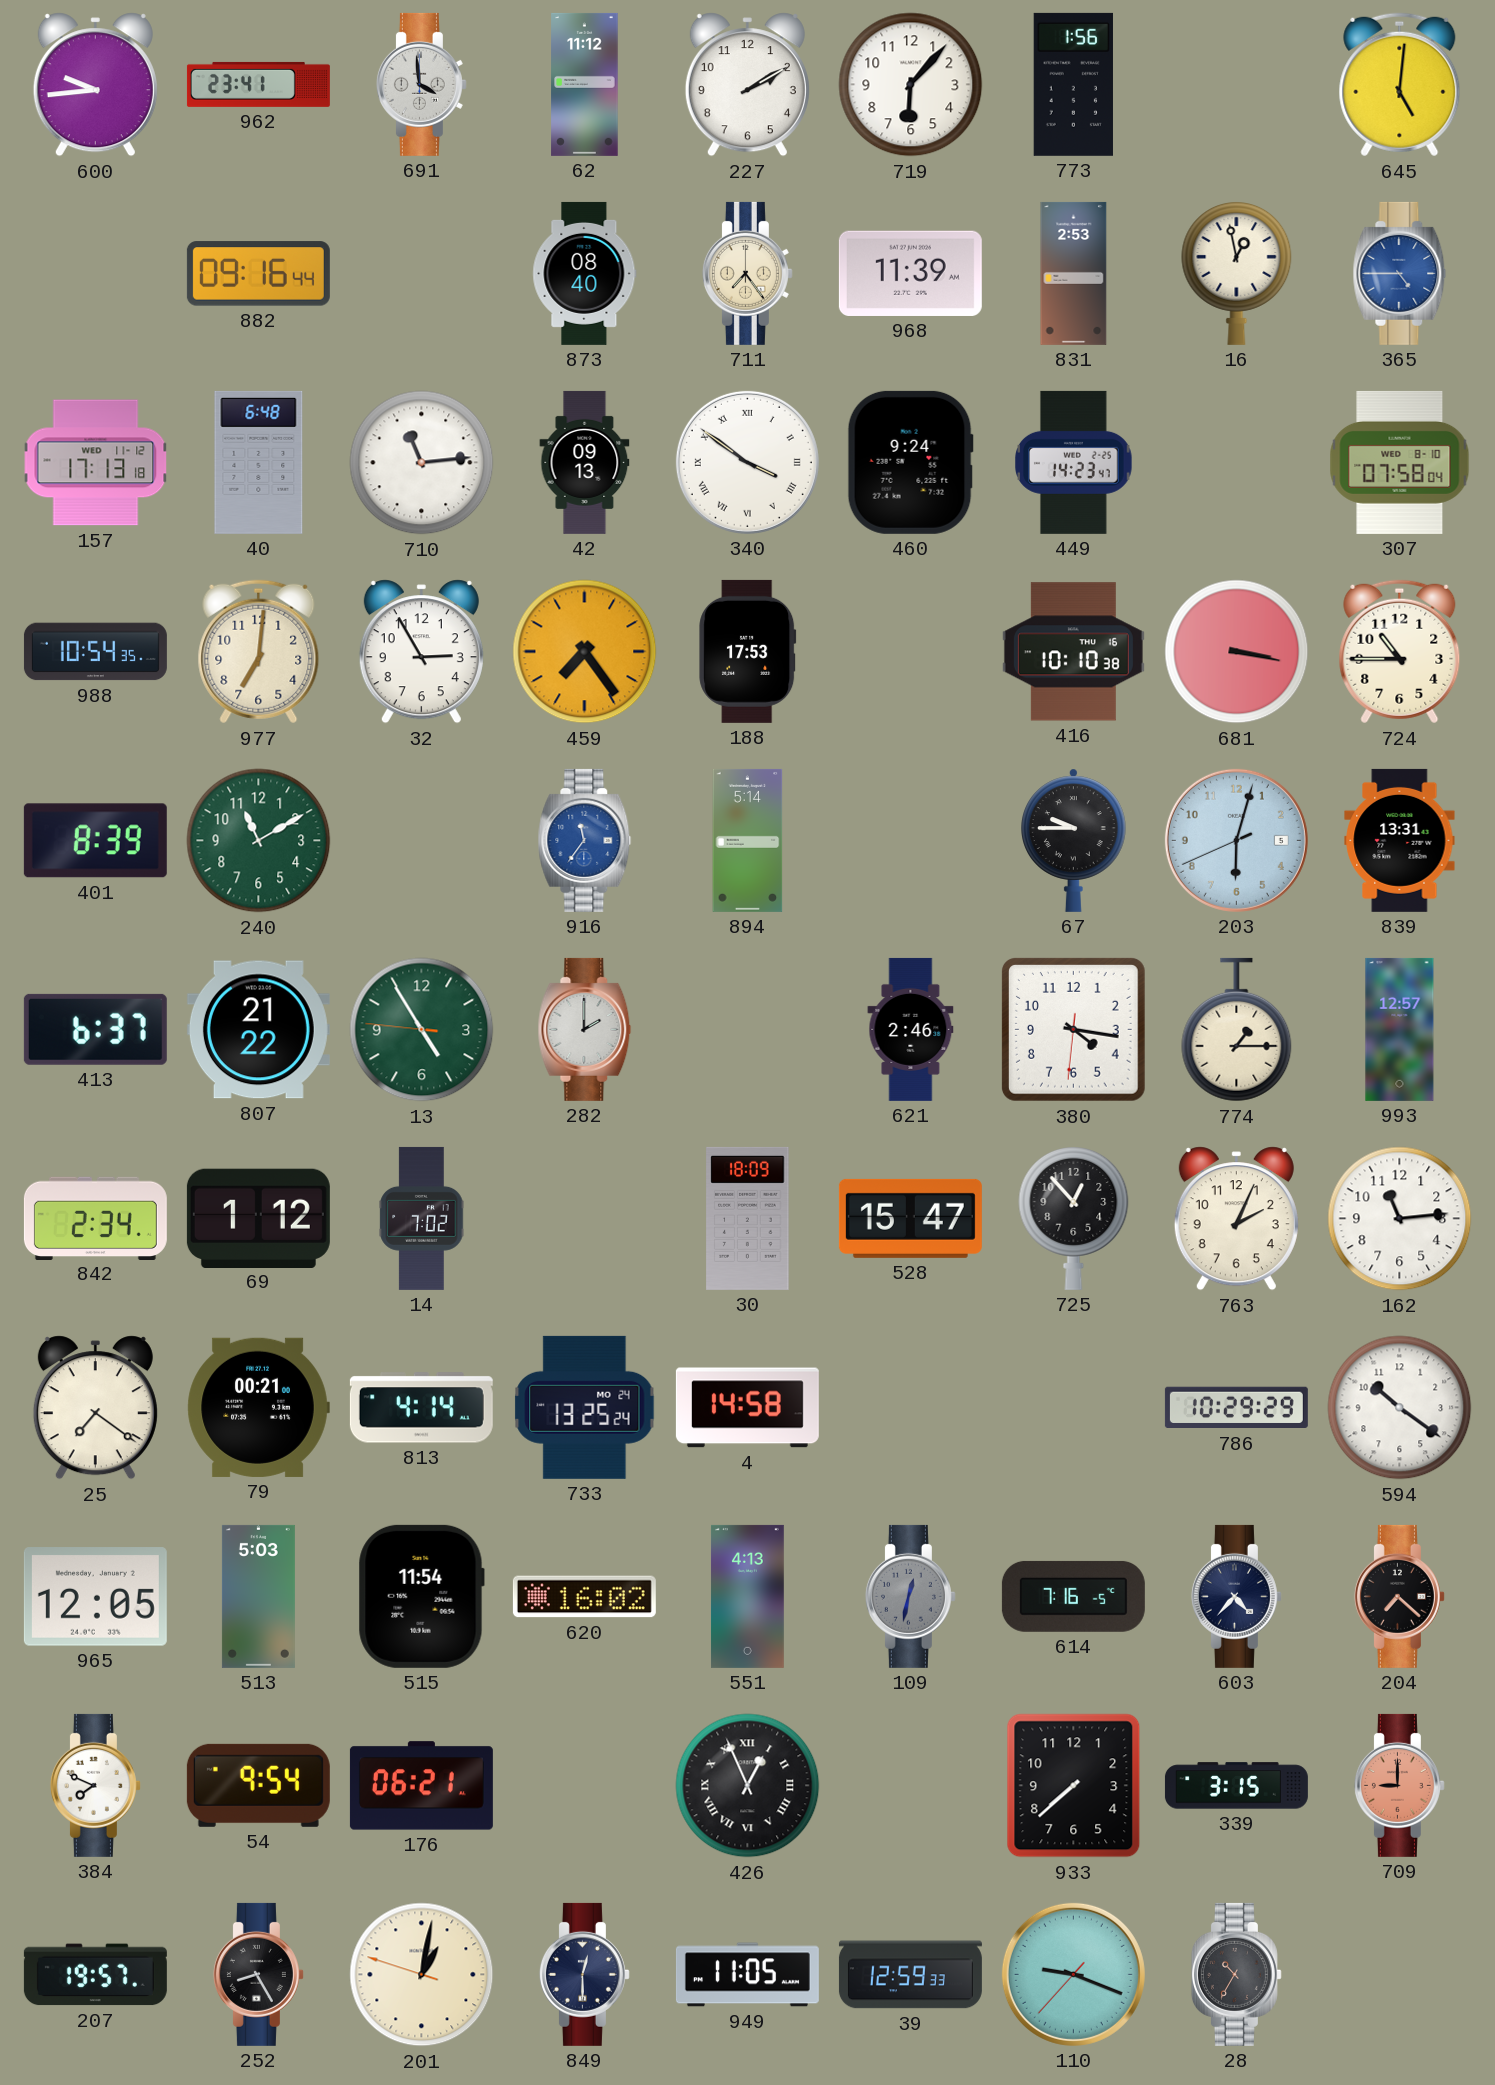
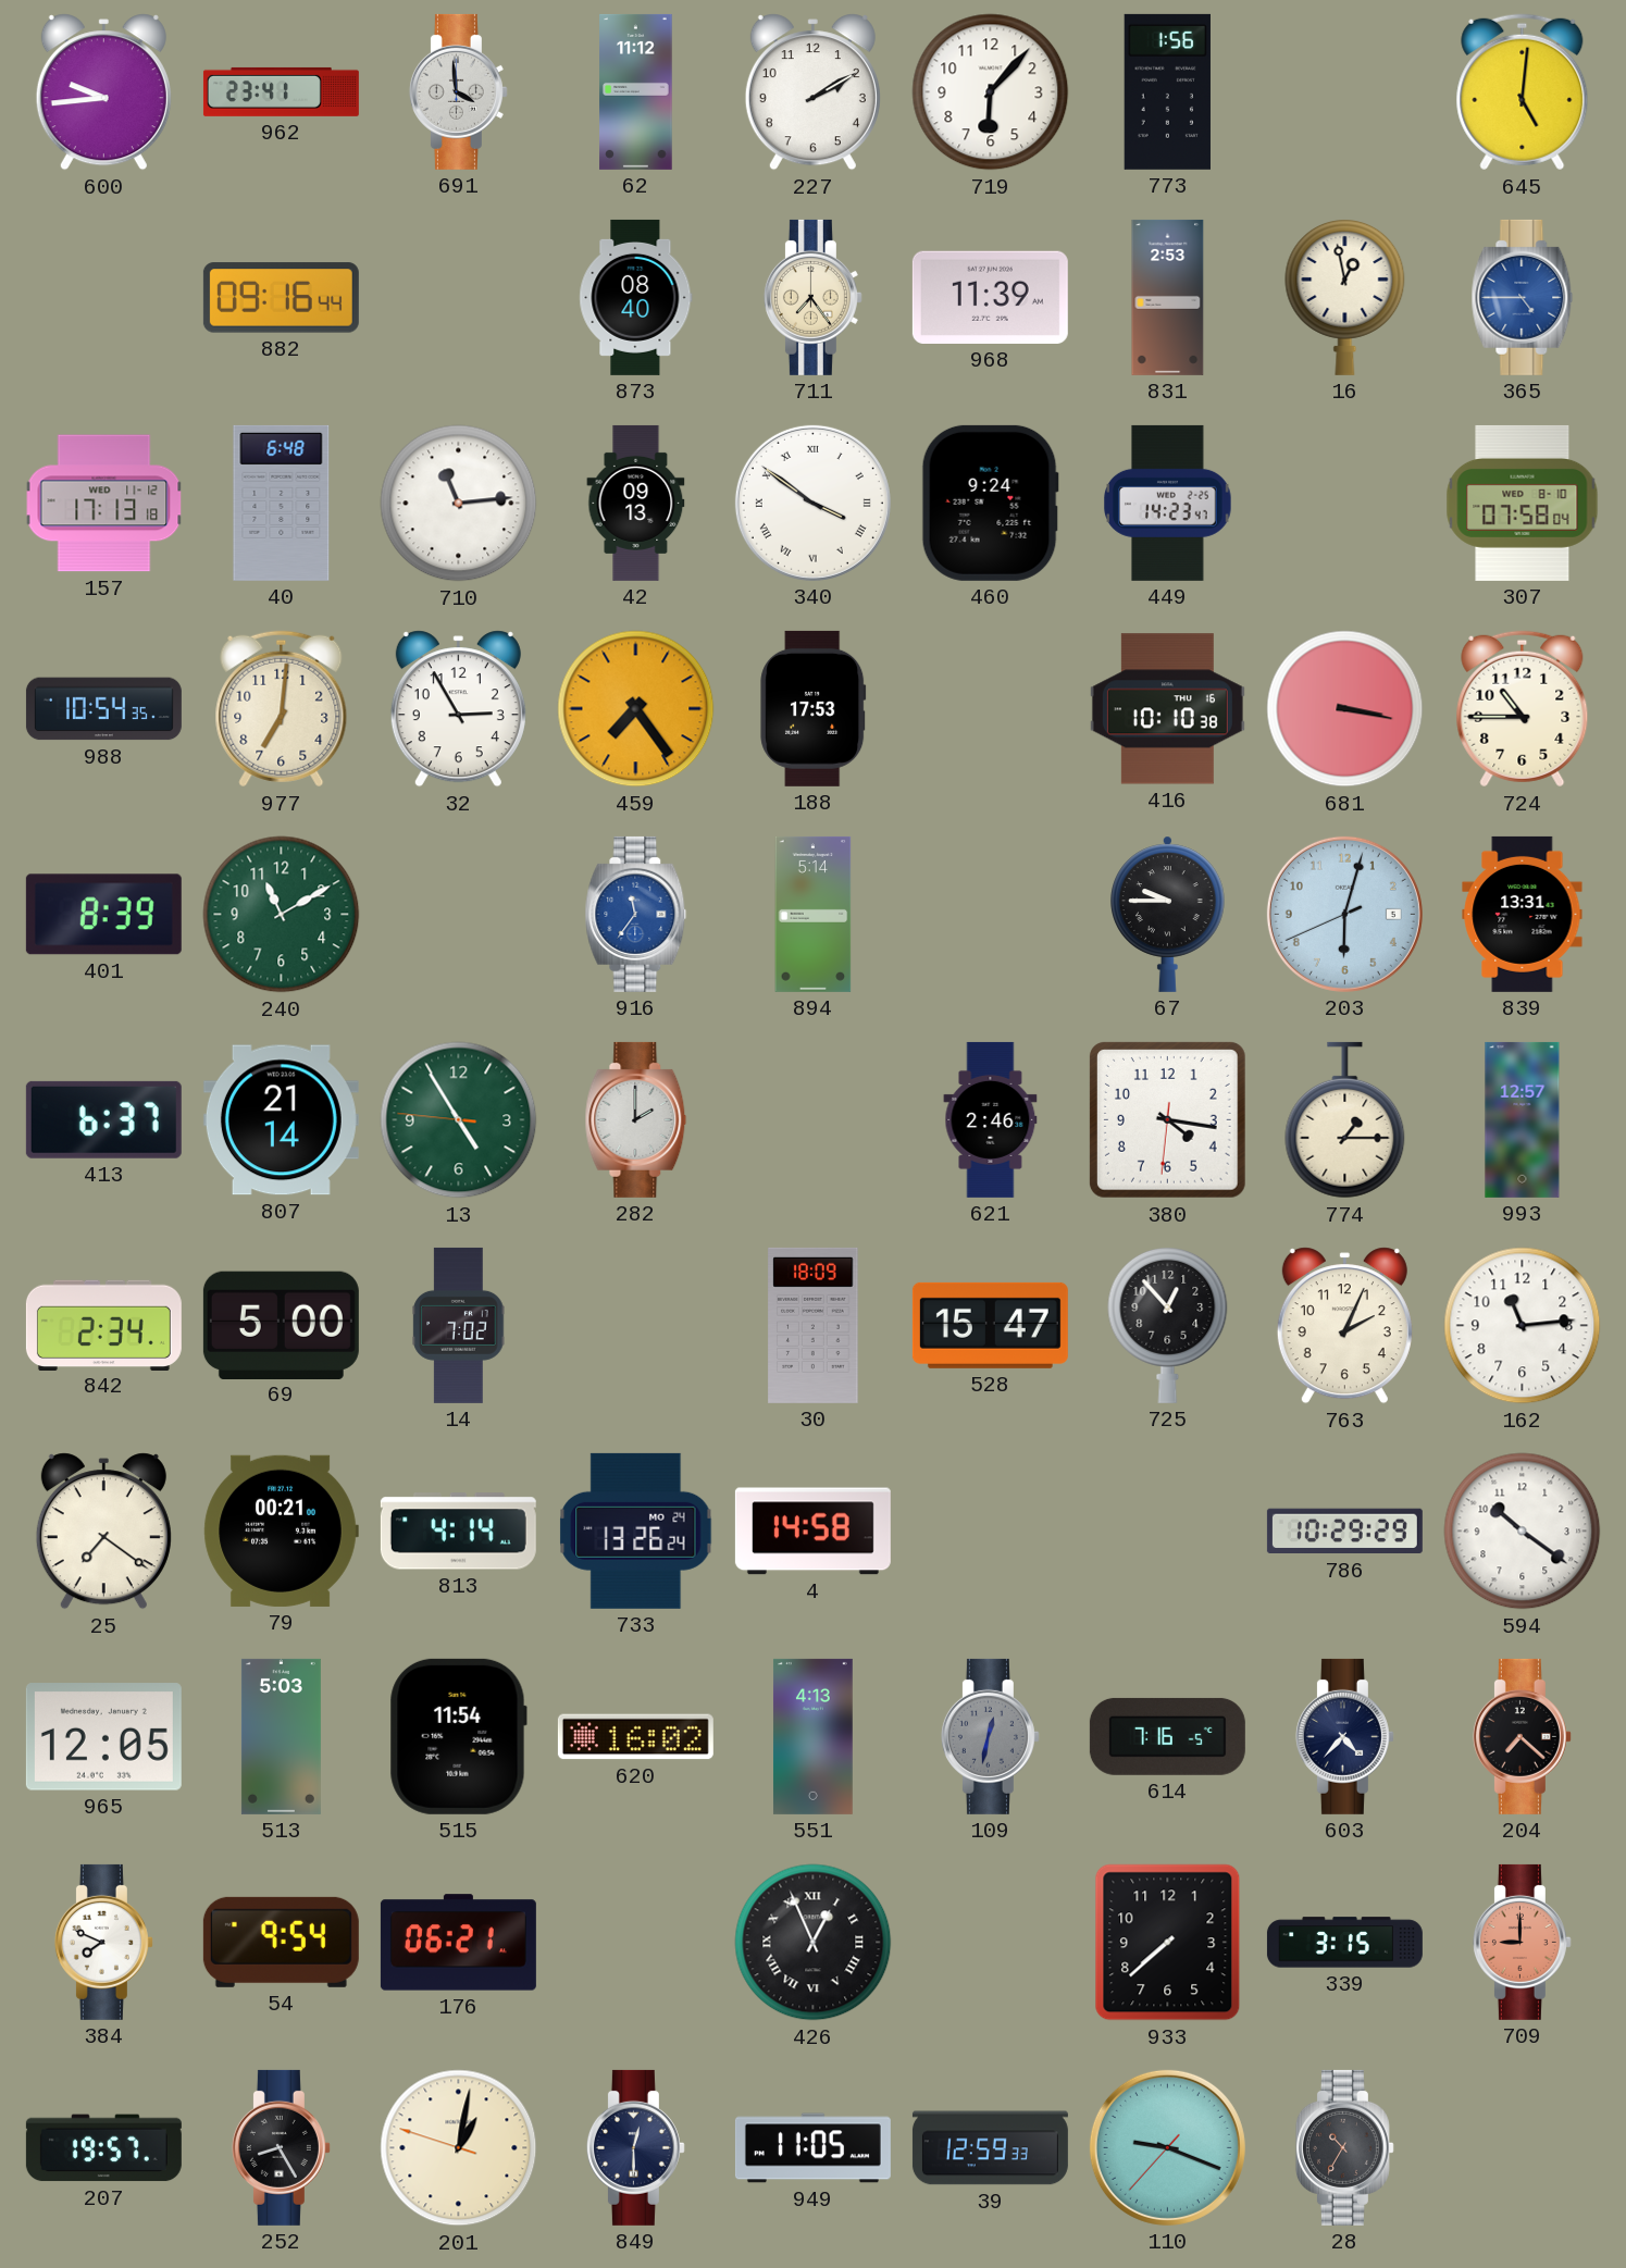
807: 21:22 -> 21:14
69: 1:12 -> 5:00
733: 13:25 -> 13:26
